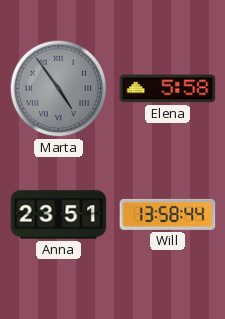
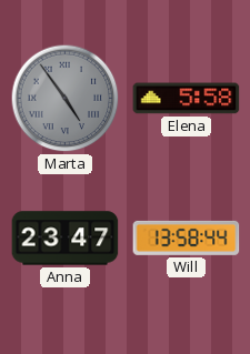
Anna: 23:51 -> 23:47
